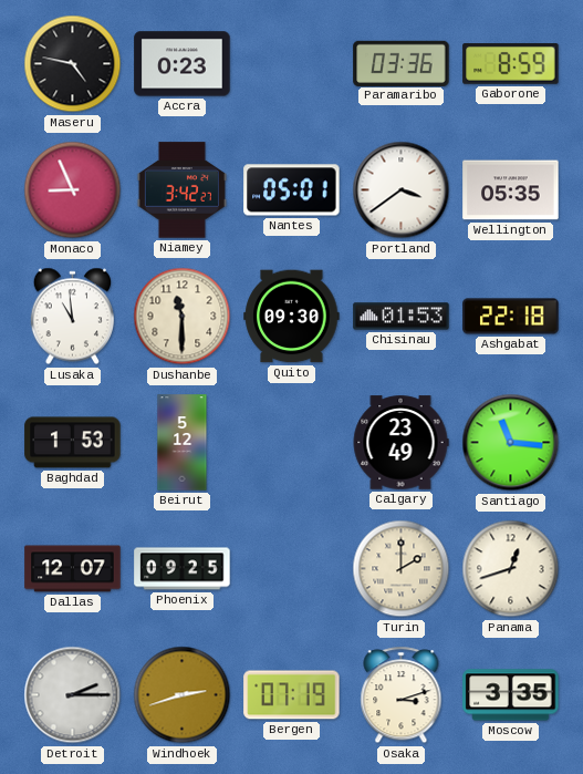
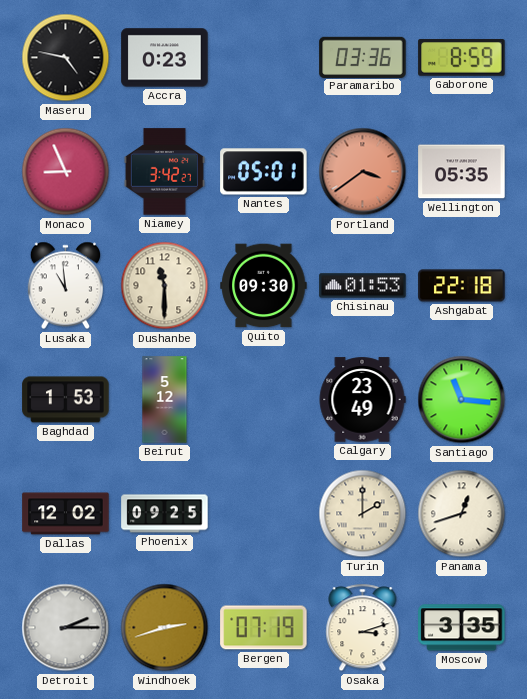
Portland dial: white -> salmon
Dallas: 12:07 -> 12:02
